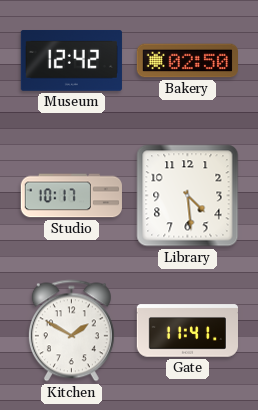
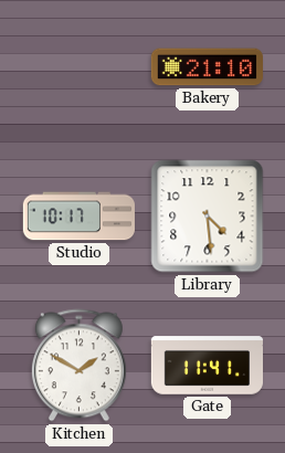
Museum: 12:42 -> none
Bakery: 02:50 -> 21:10
